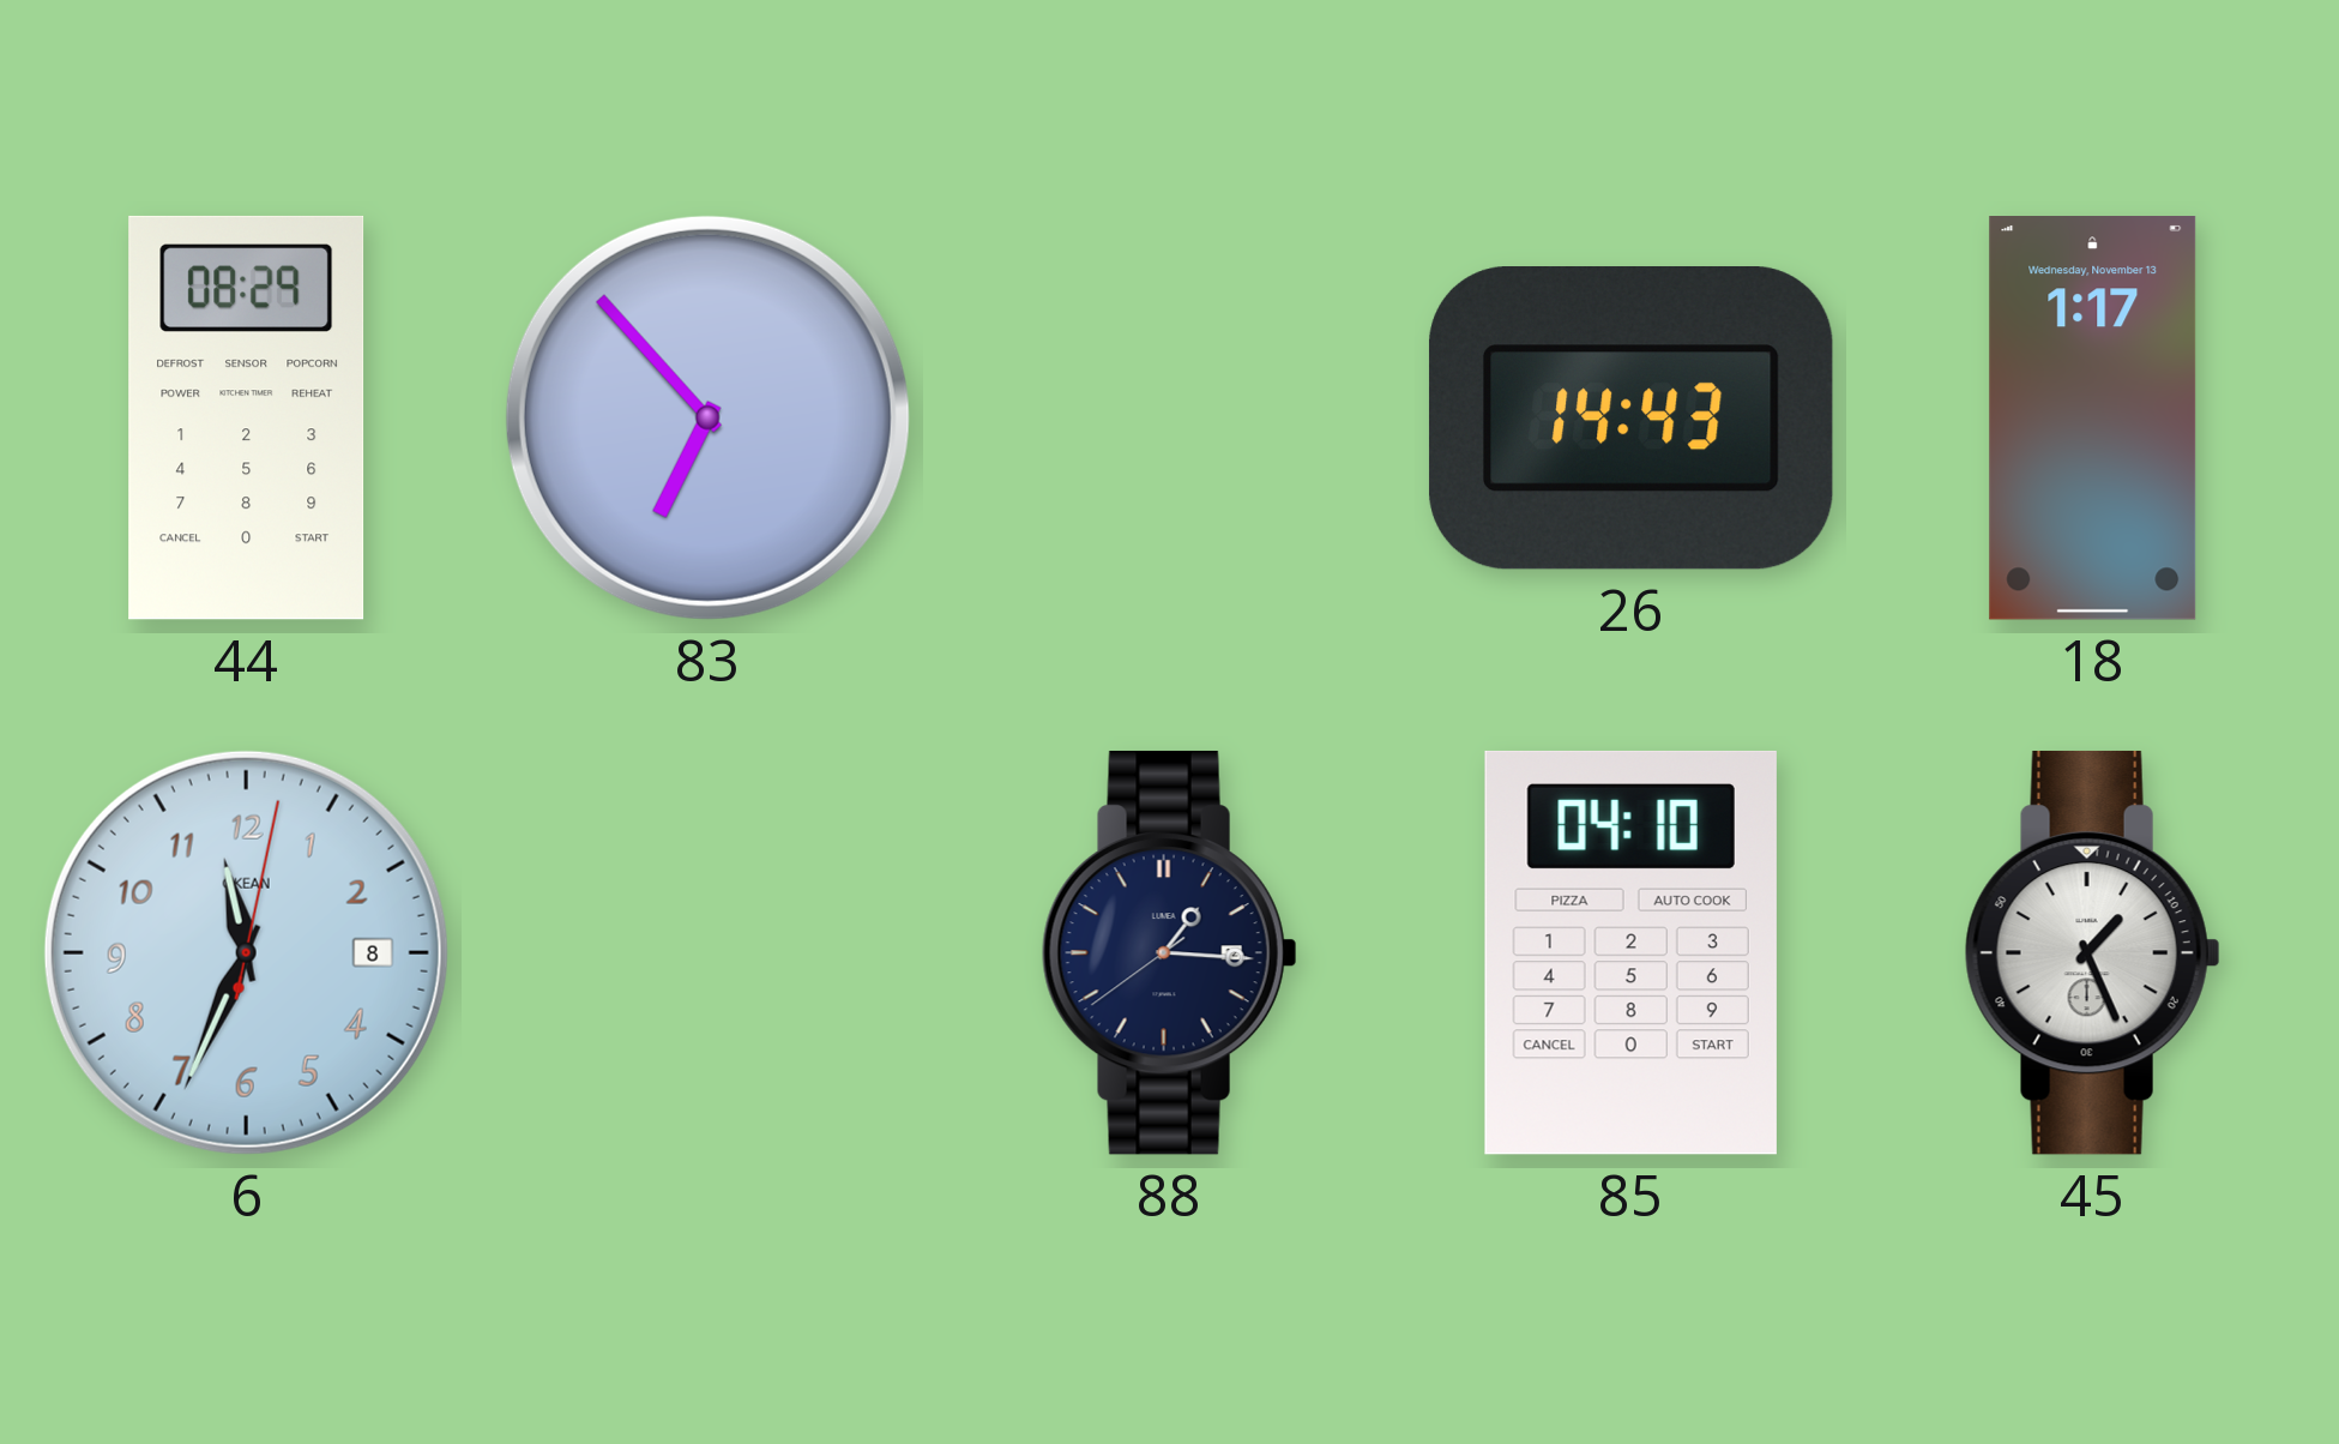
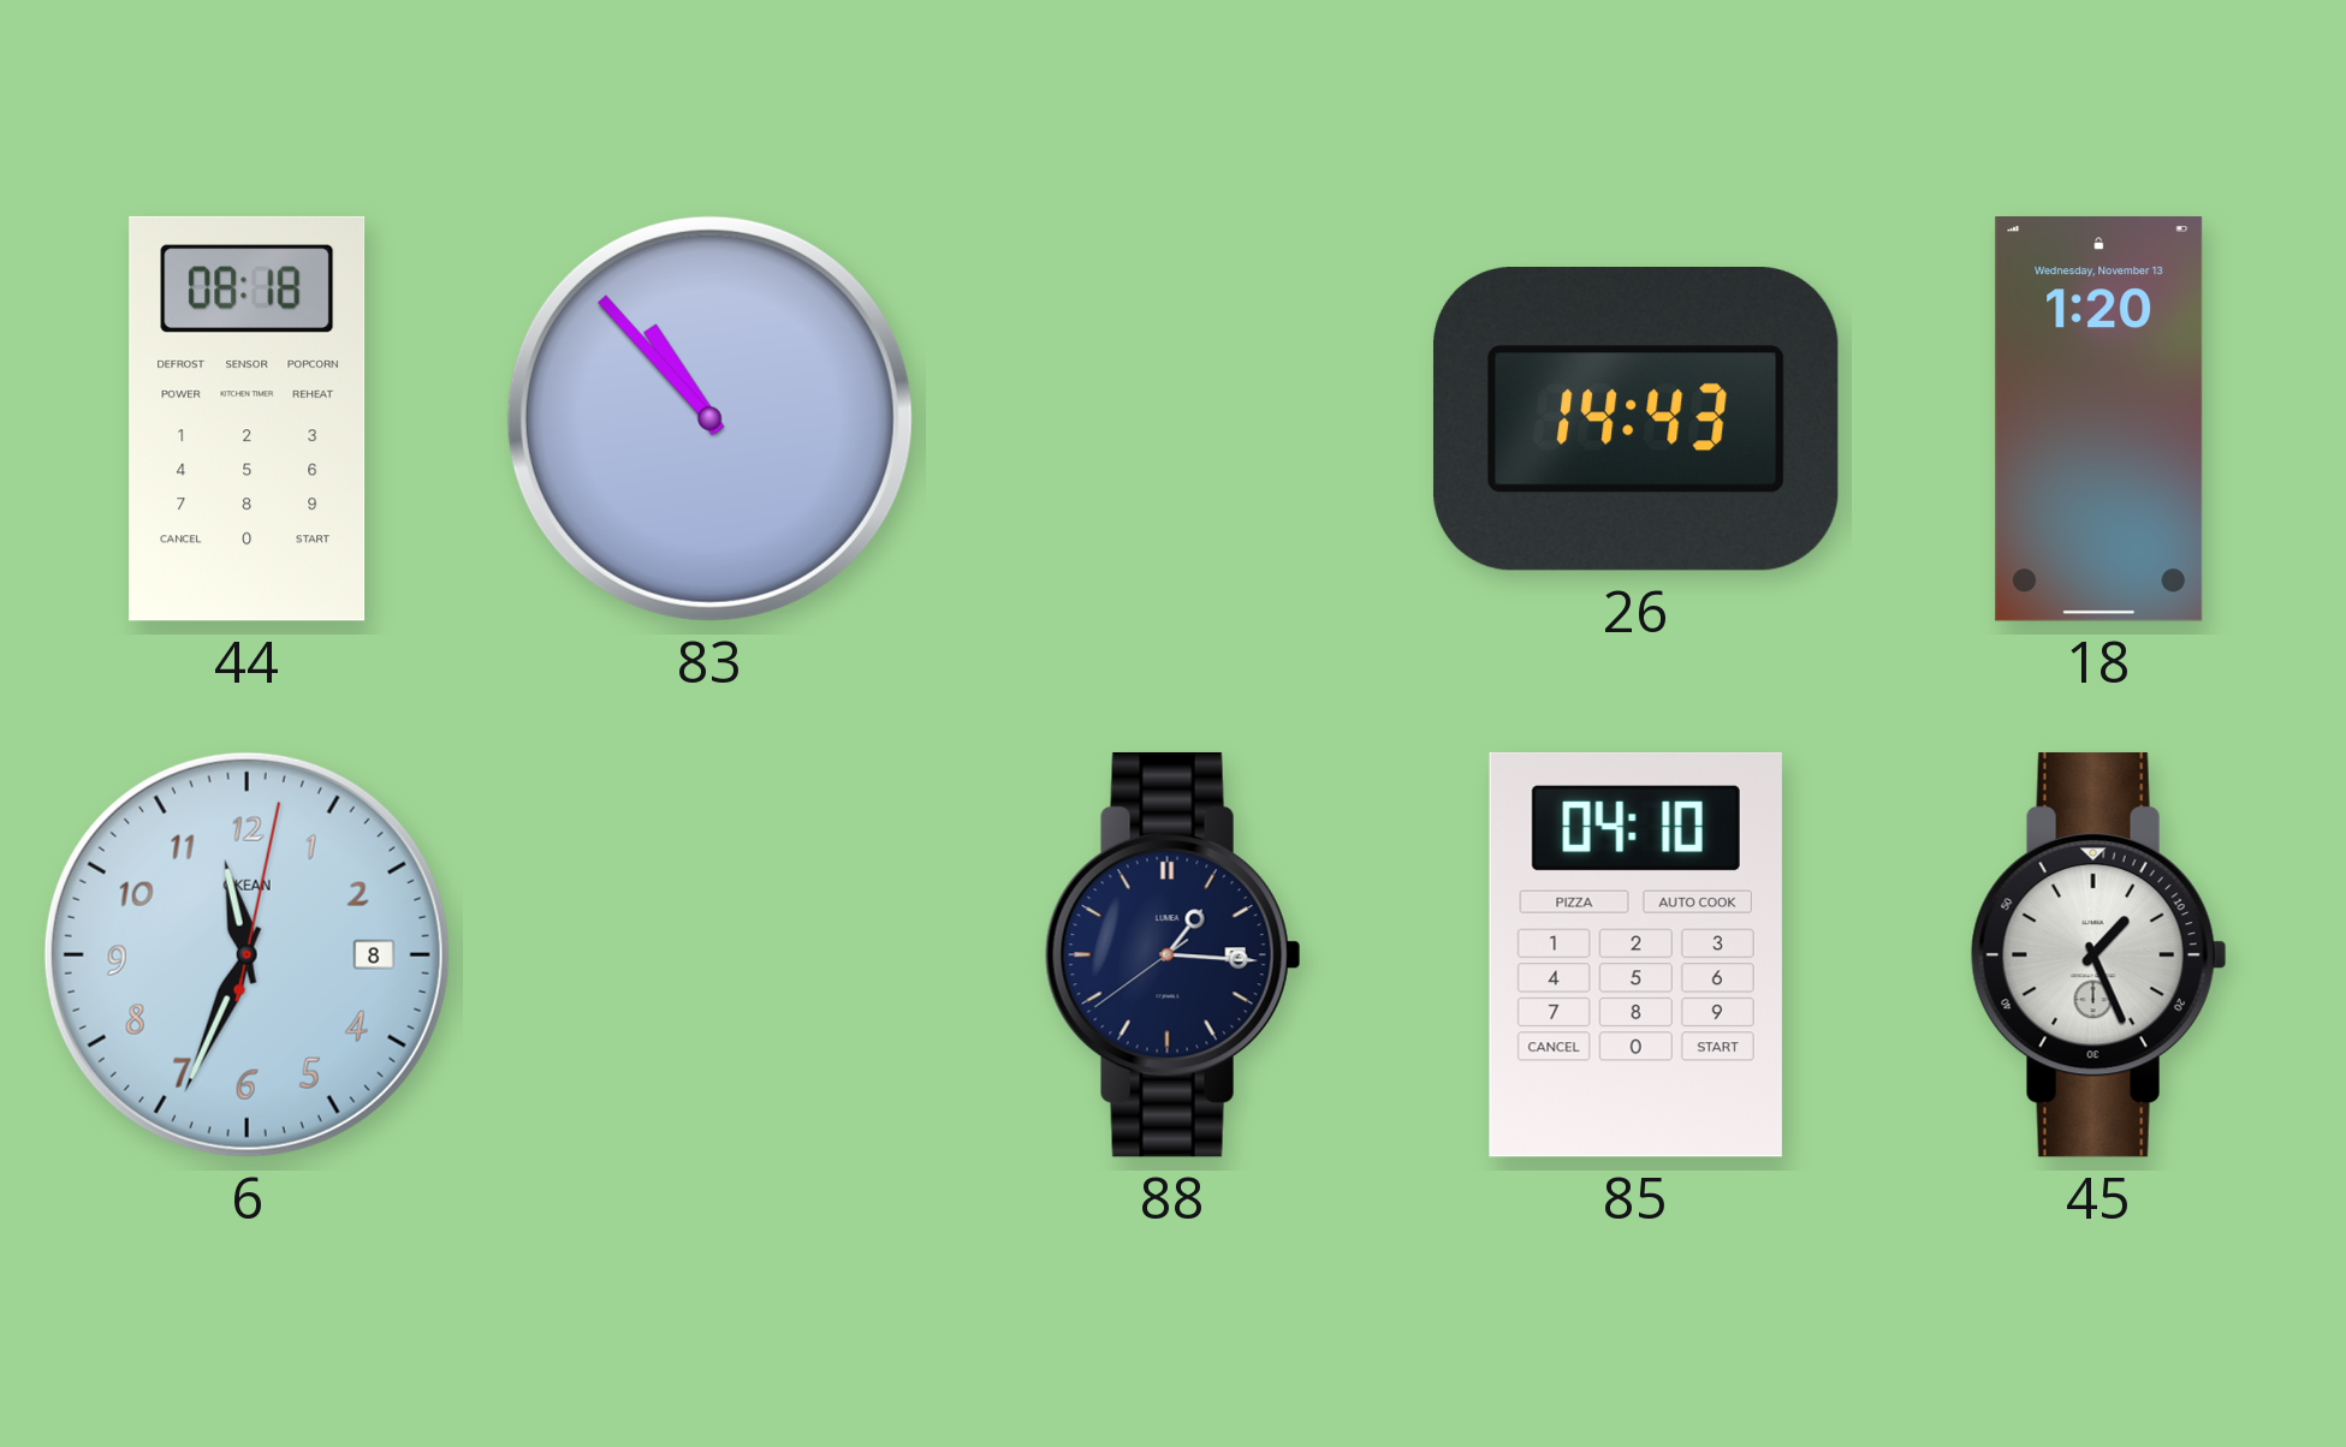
44: 08:29 -> 08:18
83: 6:53 -> 10:53
18: 1:17 -> 1:20
